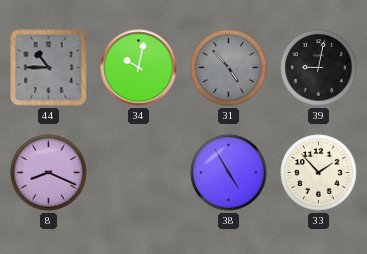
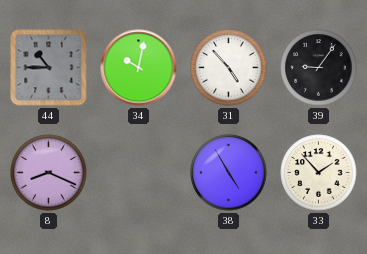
31 dial: grey -> white
39: 9:02 -> 9:06
